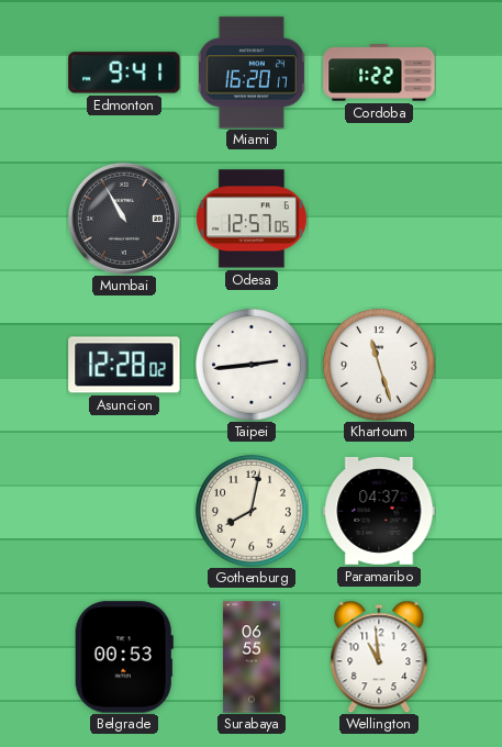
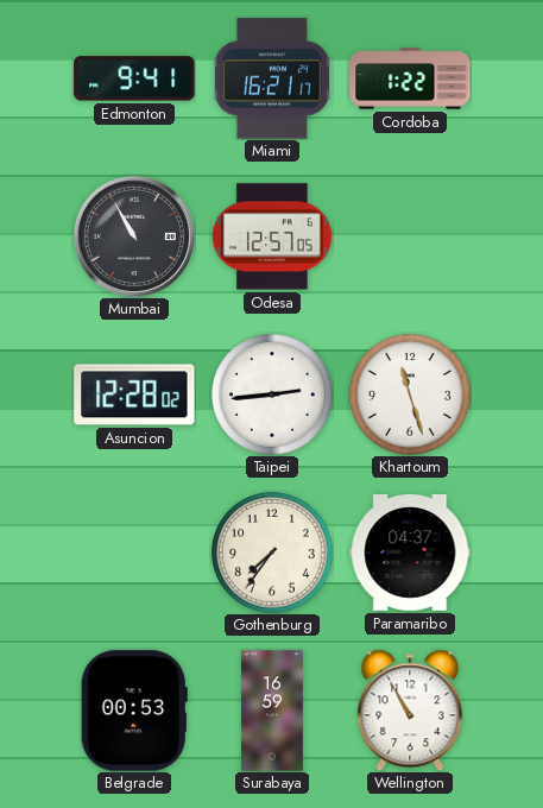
Miami: 16:20 -> 16:21
Gothenburg: 8:02 -> 7:36
Surabaya: 06:55 -> 16:59
Wellington: 10:59 -> 10:55
